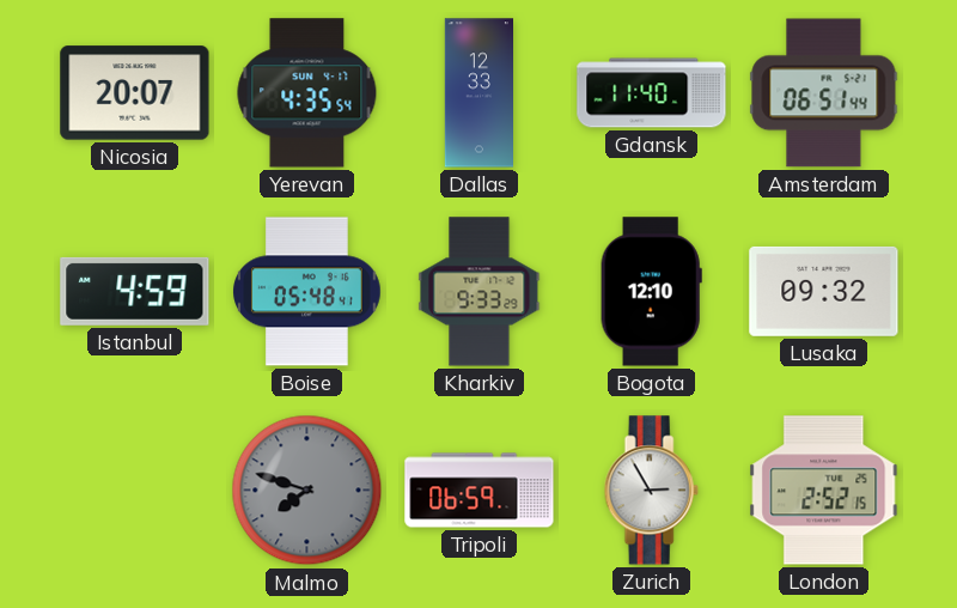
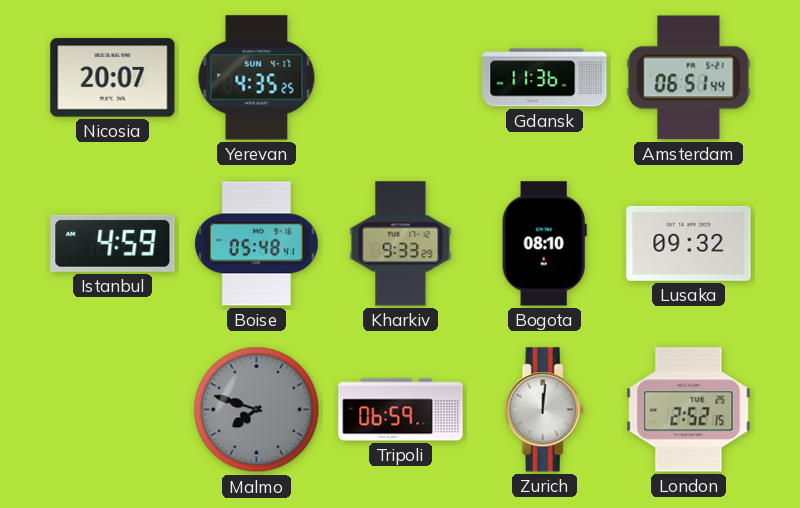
Yerevan: 4:35:54 -> 4:35:25
Dallas: 12:33 -> none
Gdansk: 11:40 -> 11:36
Bogota: 12:10 -> 08:10
Zurich: 2:55 -> 12:01
